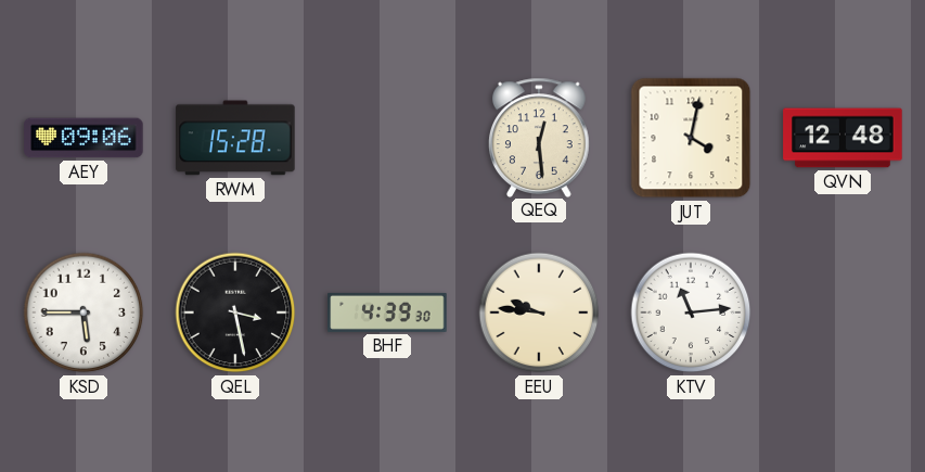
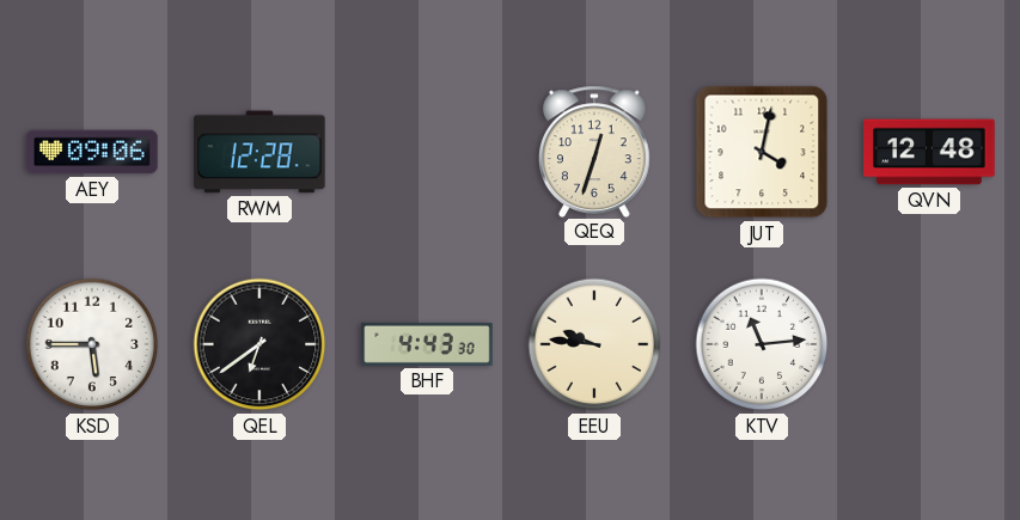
RWM: 15:28 -> 12:28
QEQ: 12:29 -> 12:33
QEL: 3:28 -> 6:39
BHF: 4:39 -> 4:43
